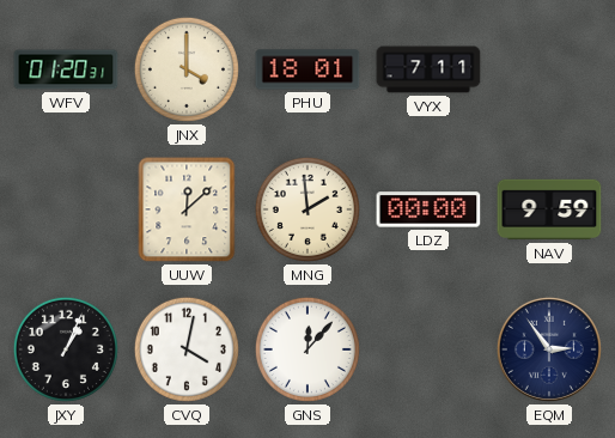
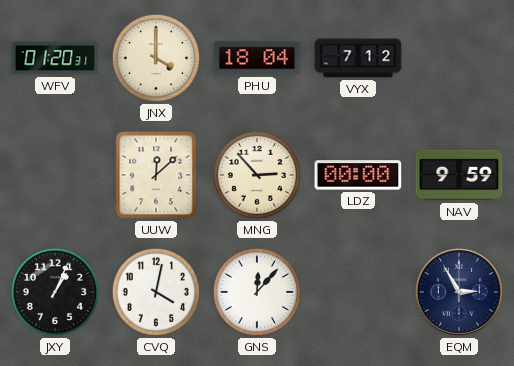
PHU: 18:01 -> 18:04
VYX: 7:11 -> 7:12
MNG: 1:59 -> 2:53
EQM: 2:54 -> 2:55
